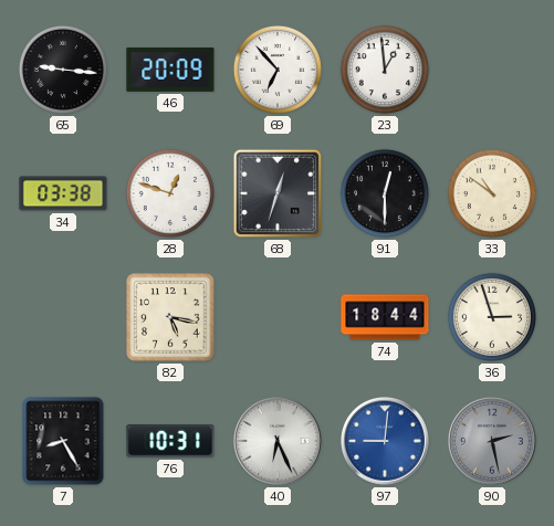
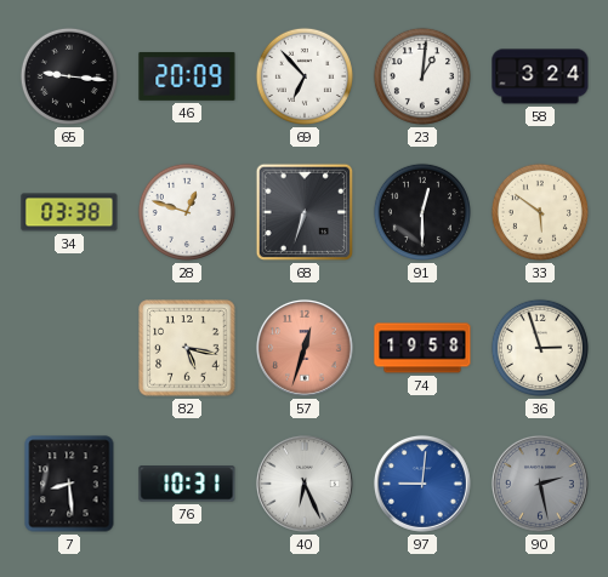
23: 12:59 -> 1:01
58: none -> 3:24
68: 12:33 -> 6:33
33: 10:51 -> 5:51
57: none -> 12:33
74: 18:44 -> 19:58
7: 8:25 -> 8:29
